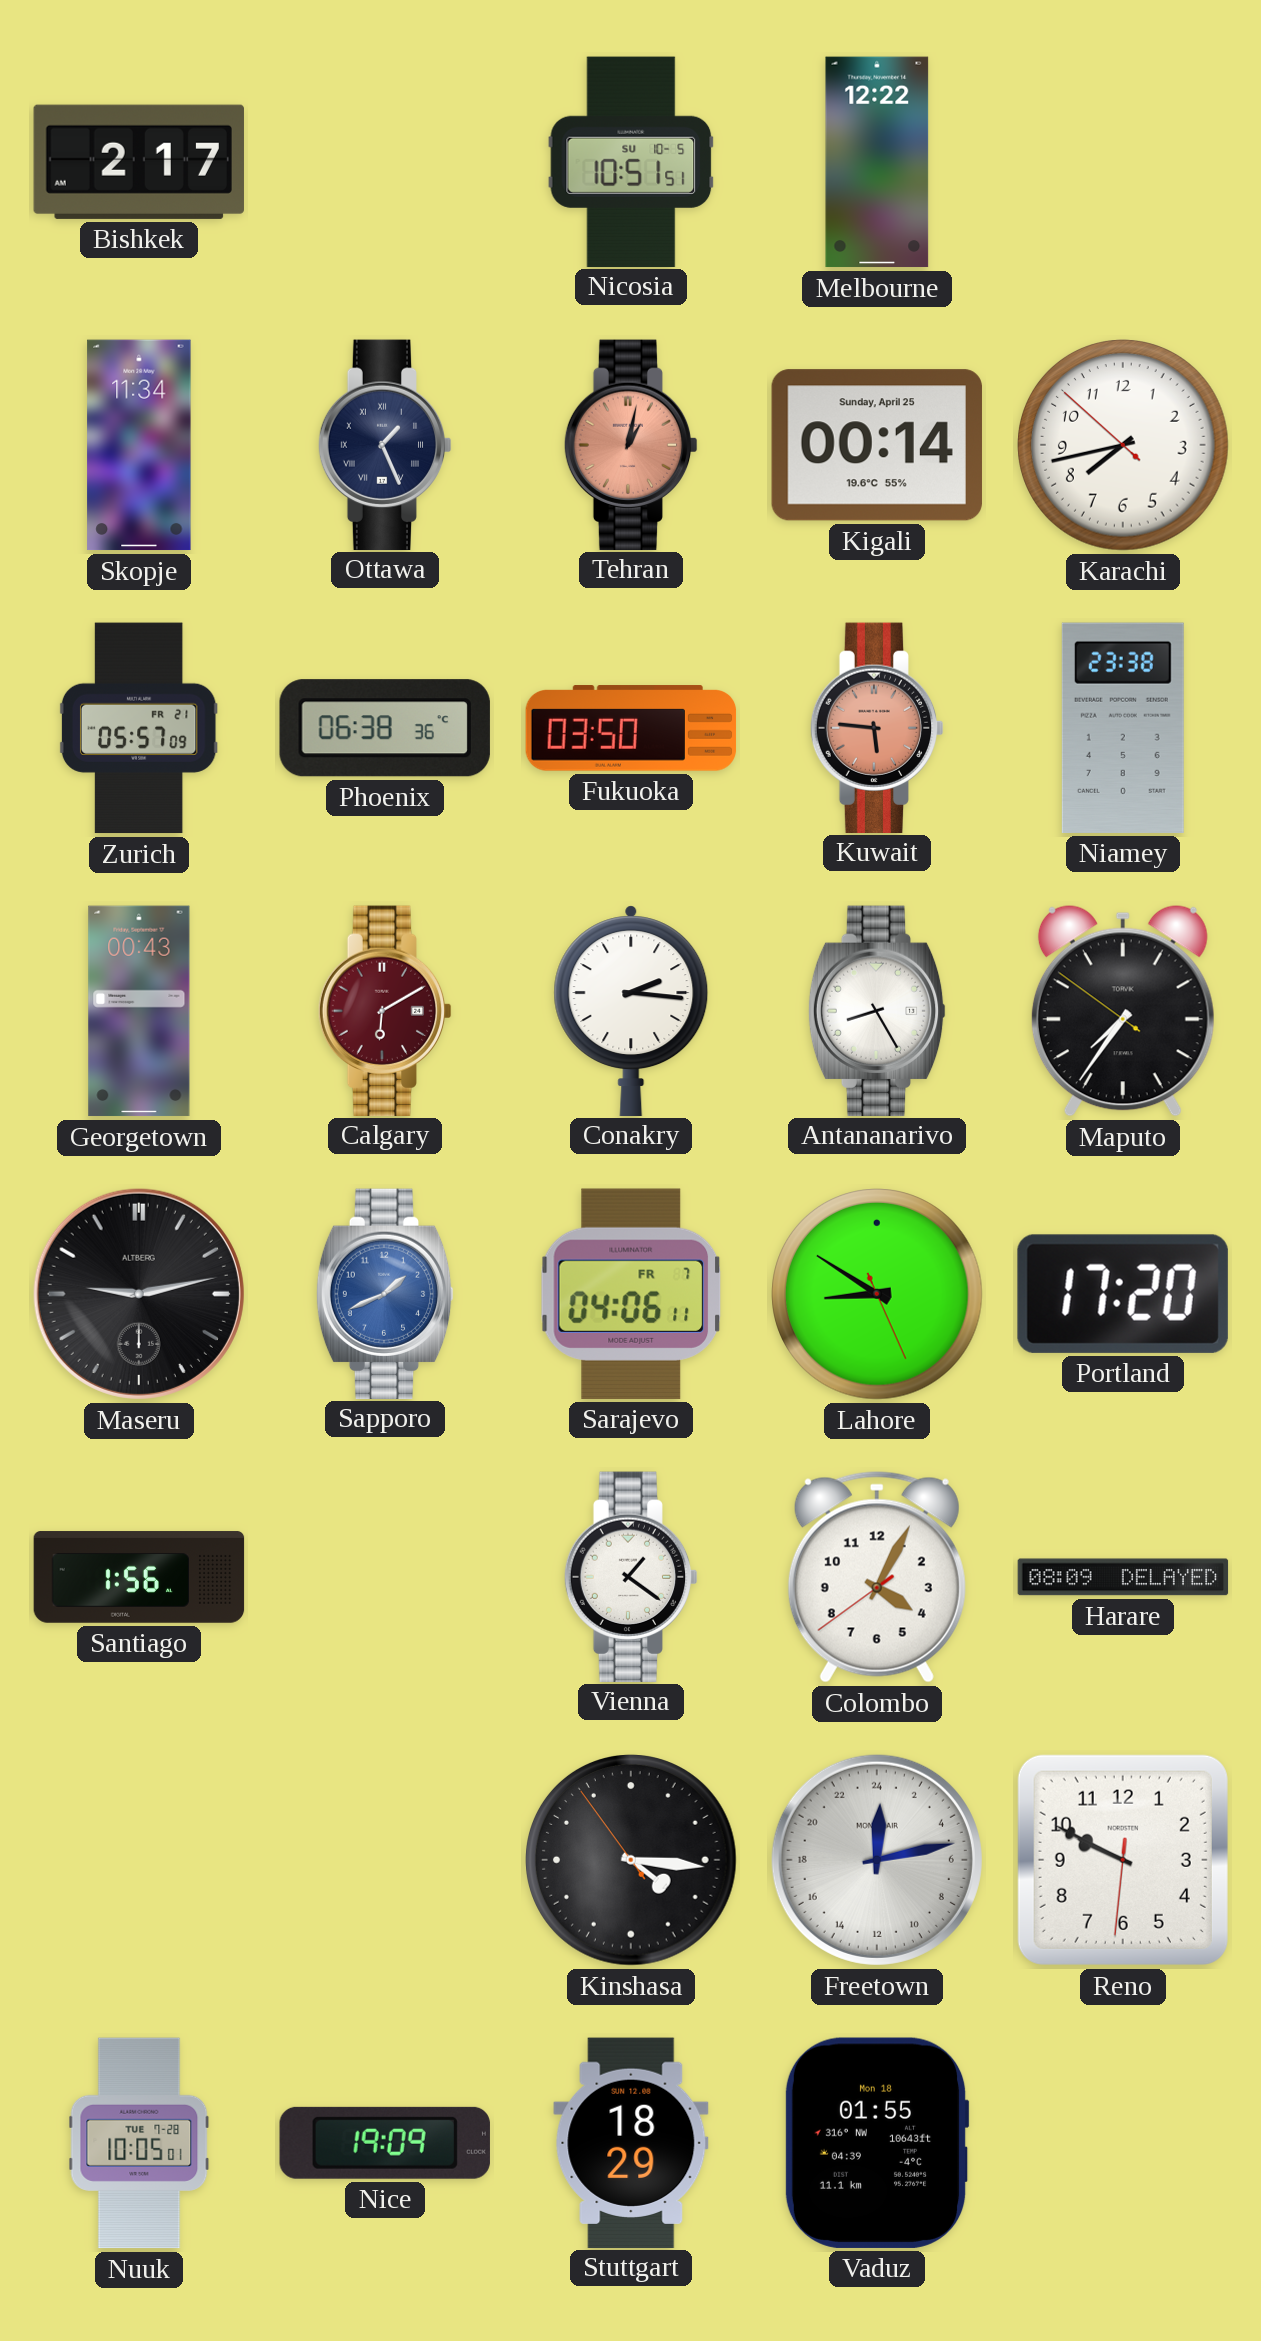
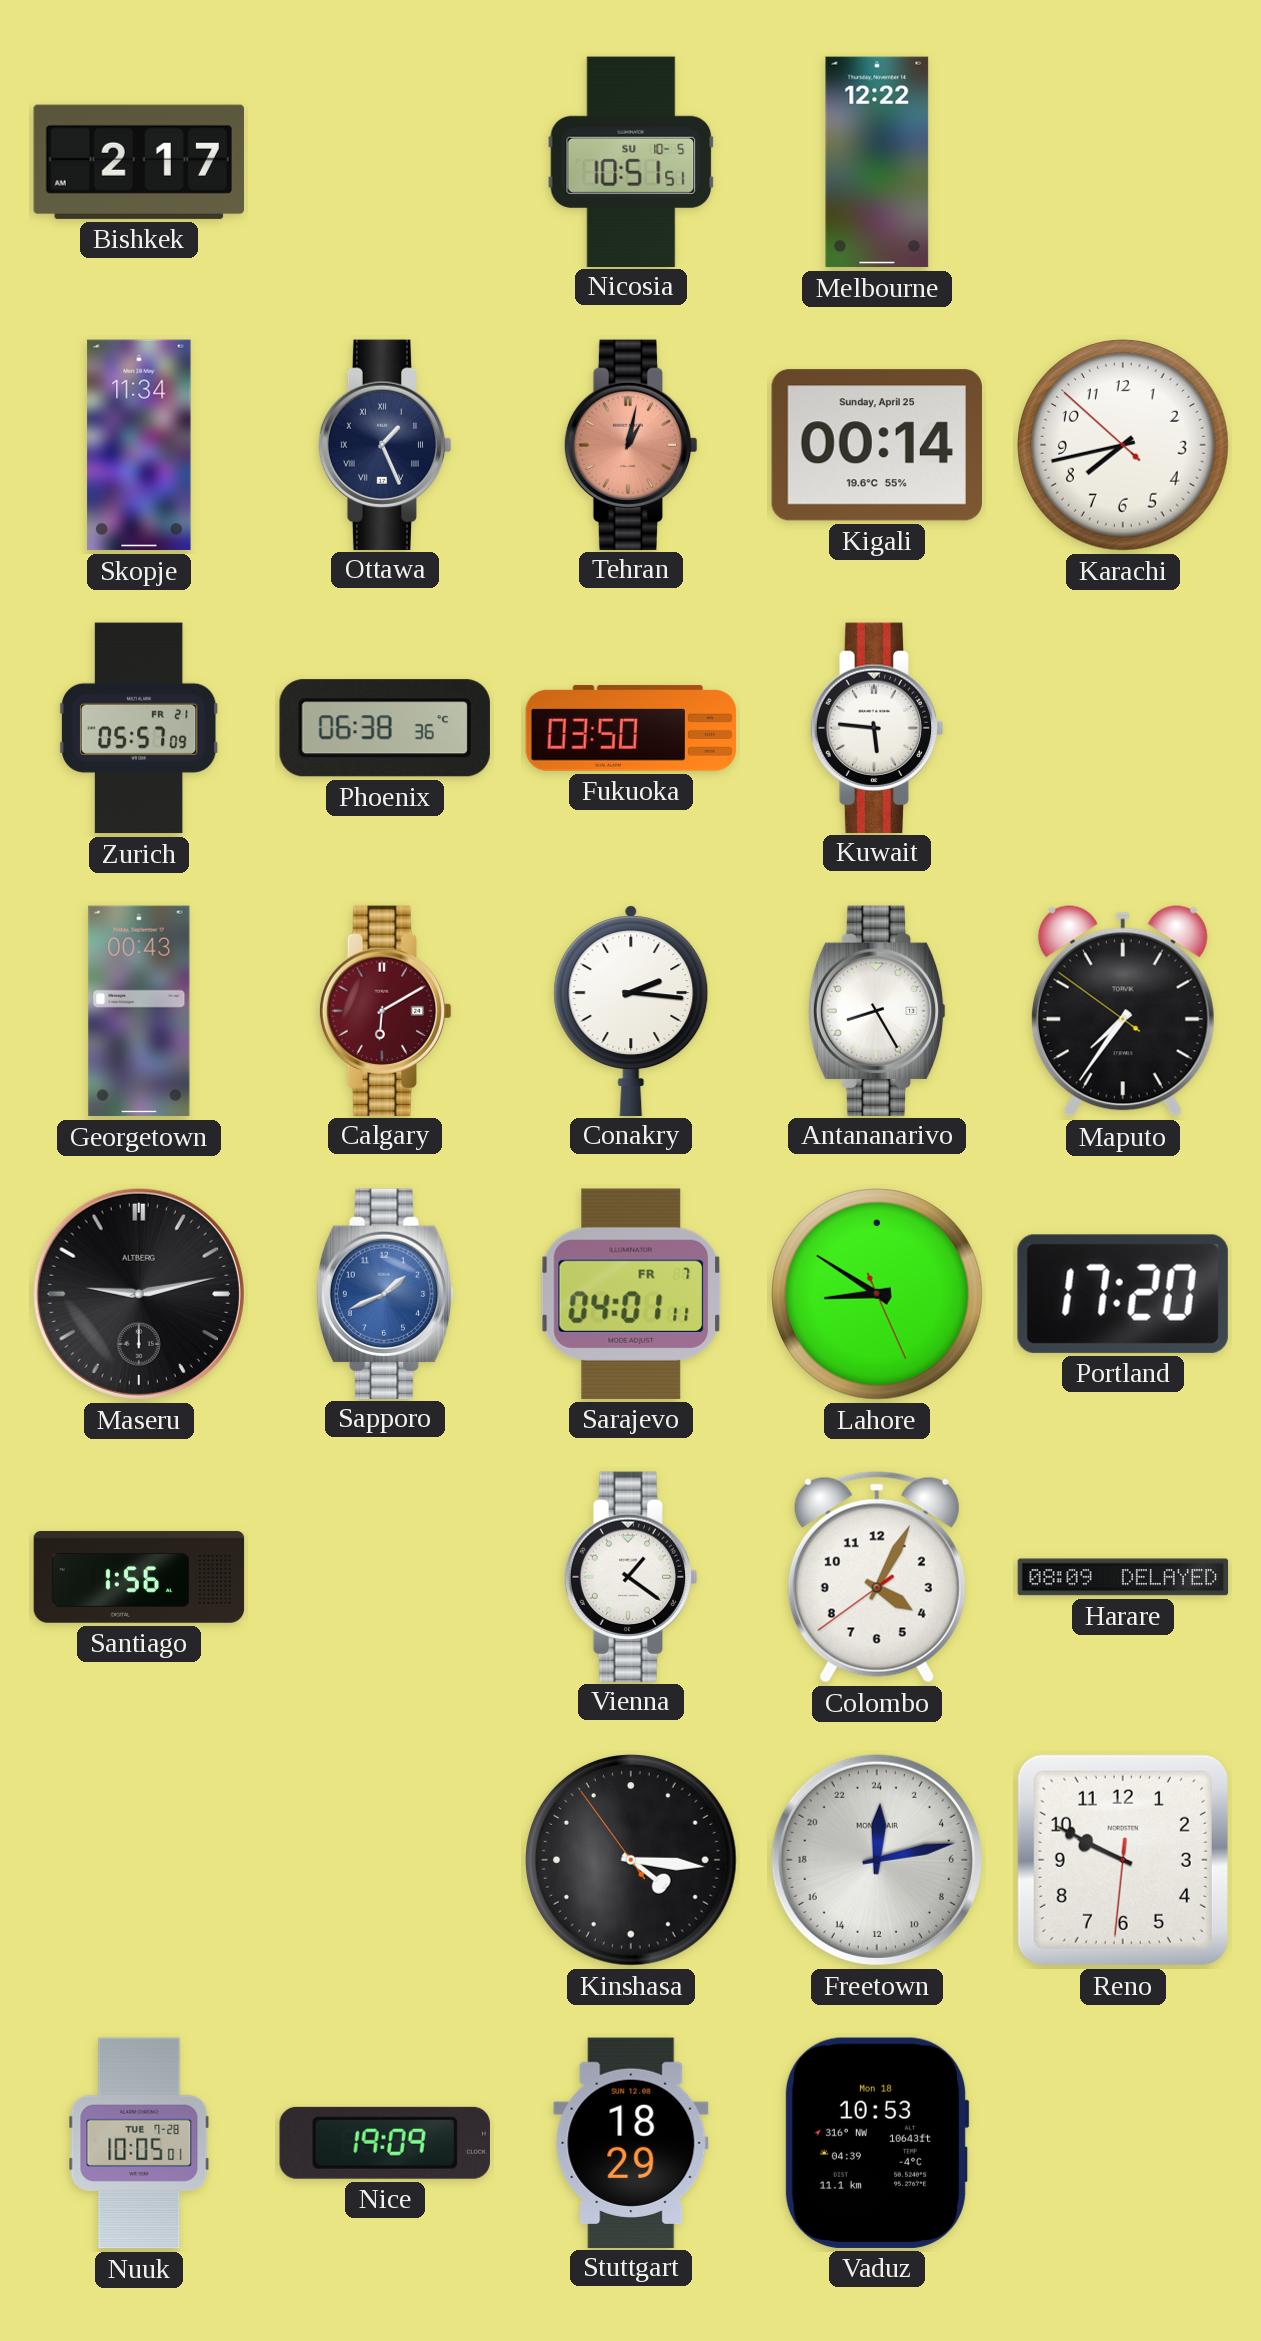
Kuwait dial: salmon -> white
Niamey: 23:38 -> none
Sarajevo: 04:06 -> 04:01
Vaduz: 01:55 -> 10:53
